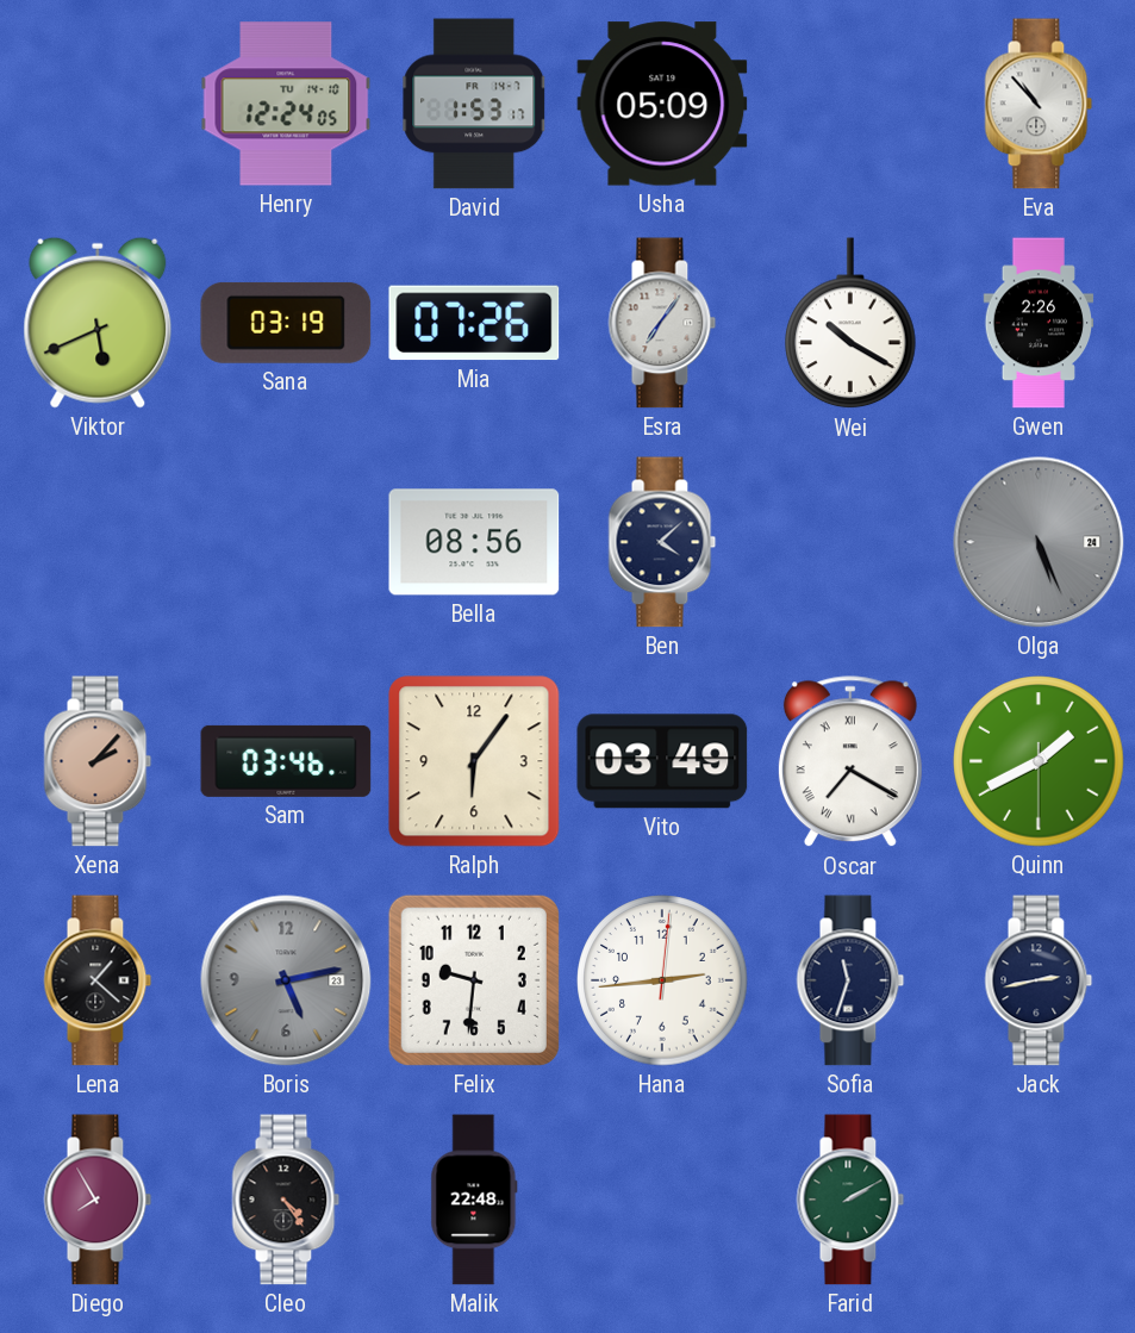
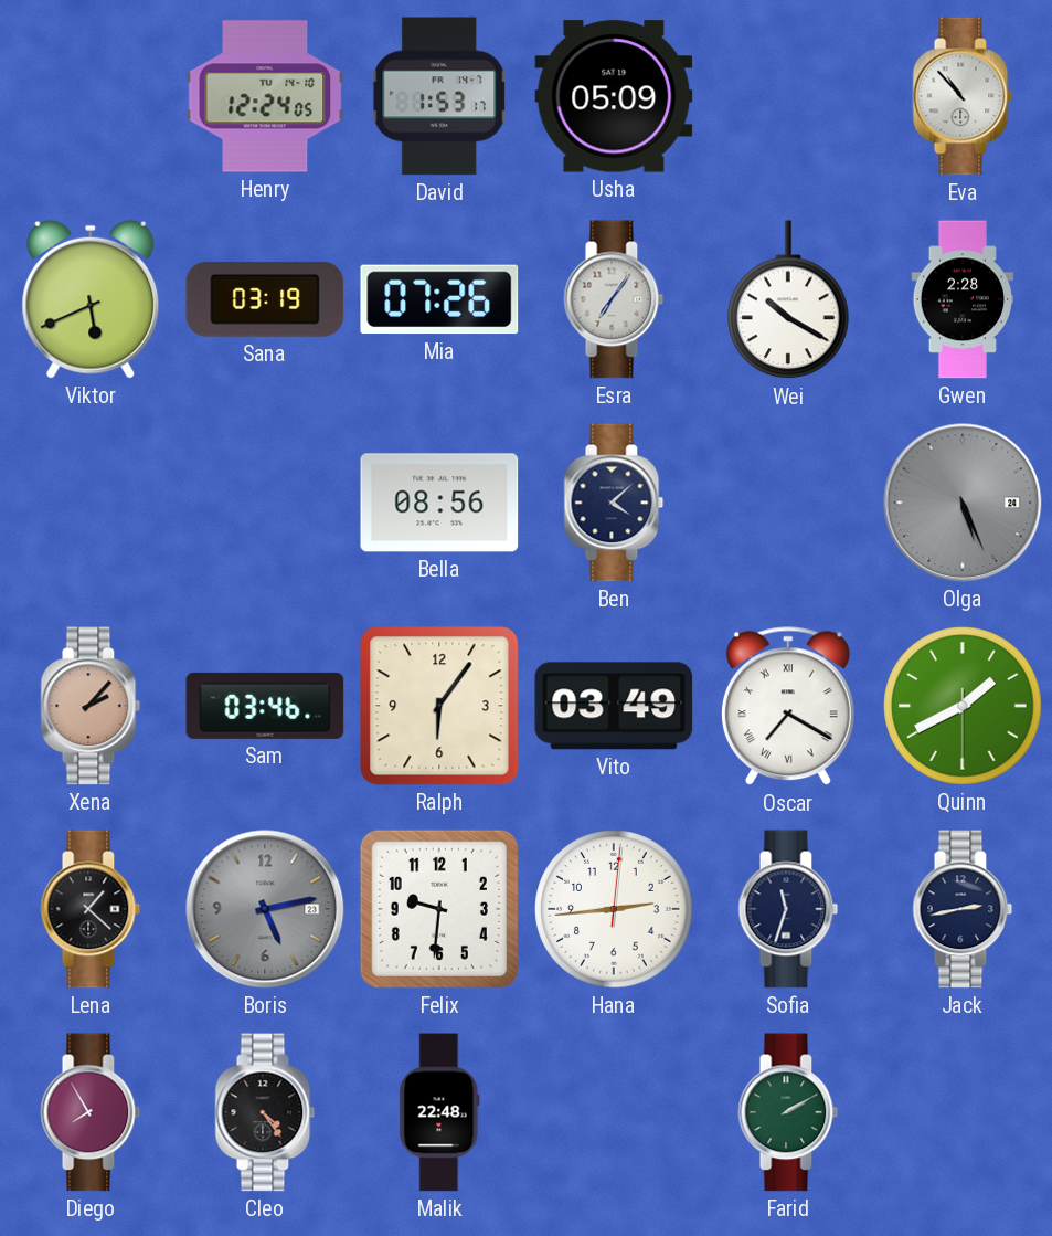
Gwen: 2:26 -> 2:28
